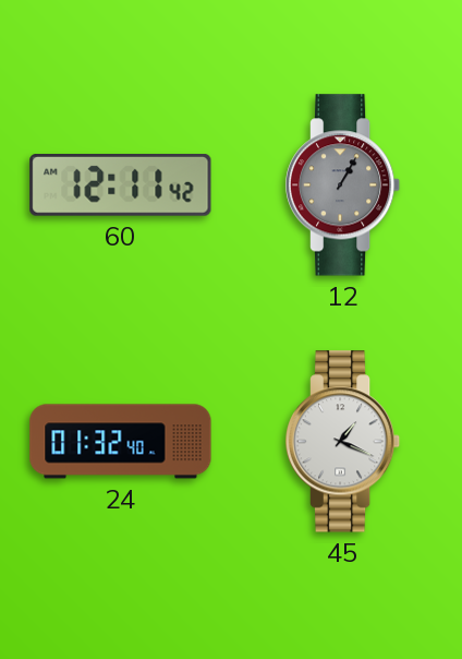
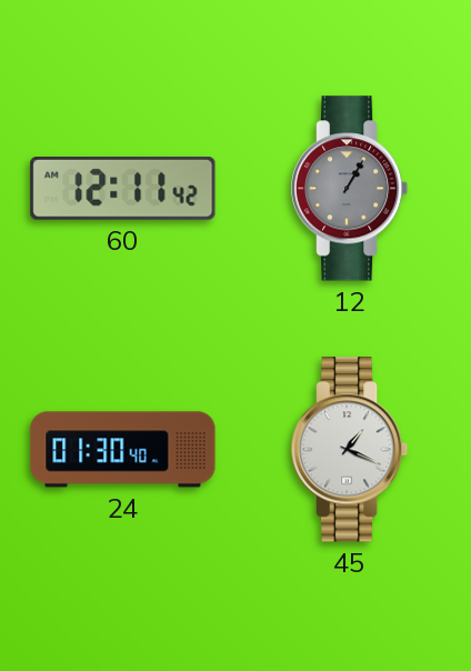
24: 01:32 -> 01:30
